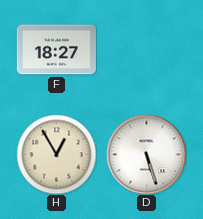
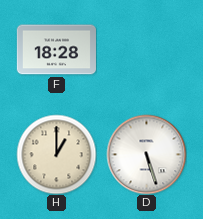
F: 18:27 -> 18:28
H: 12:55 -> 1:00
